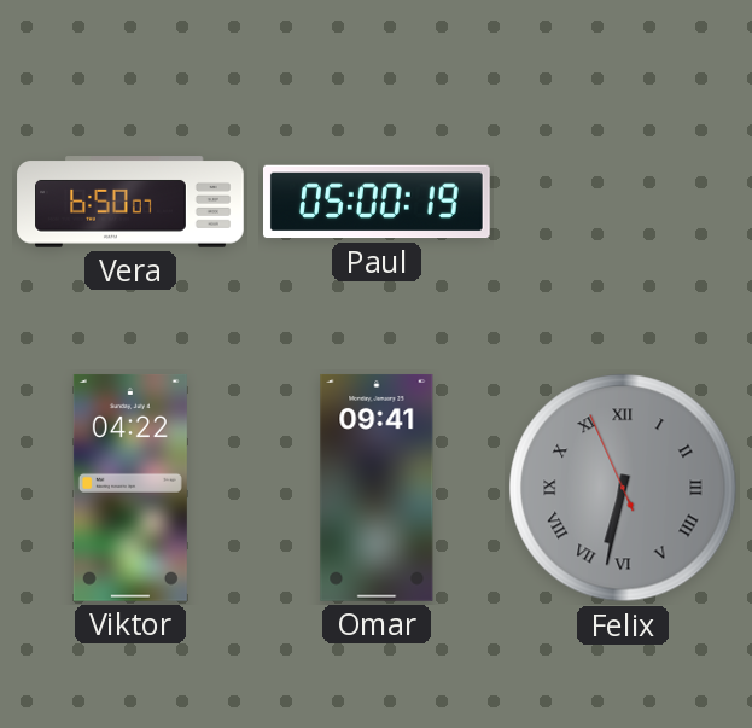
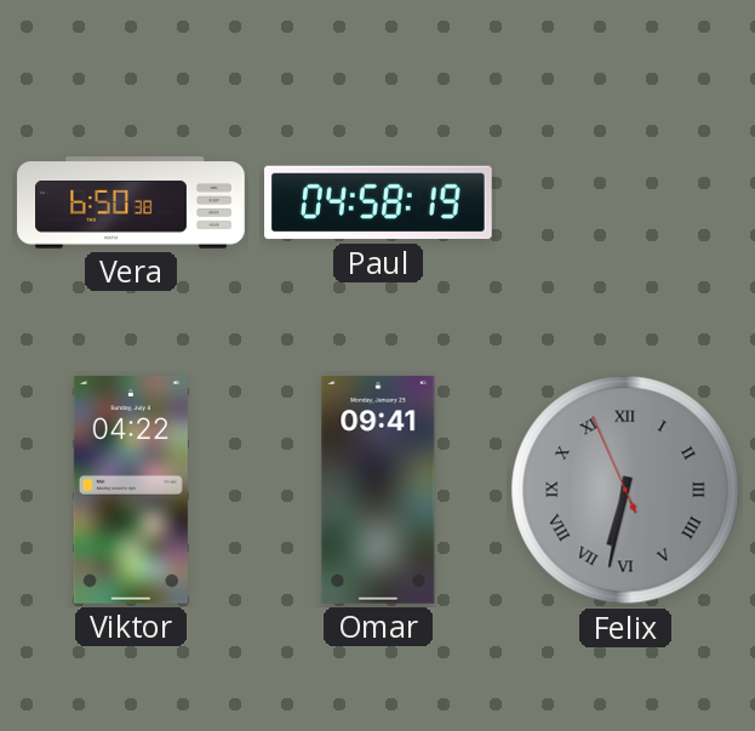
Vera: 6:50:07 -> 6:50:38
Paul: 05:00 -> 04:58
